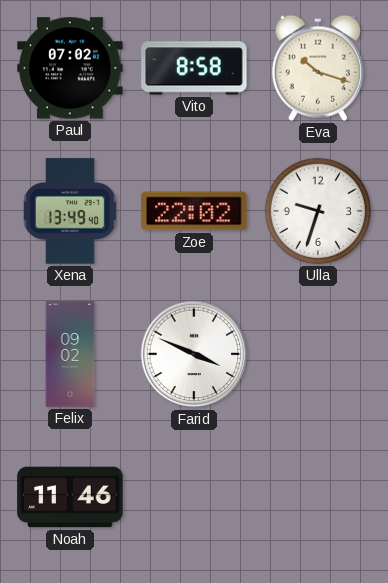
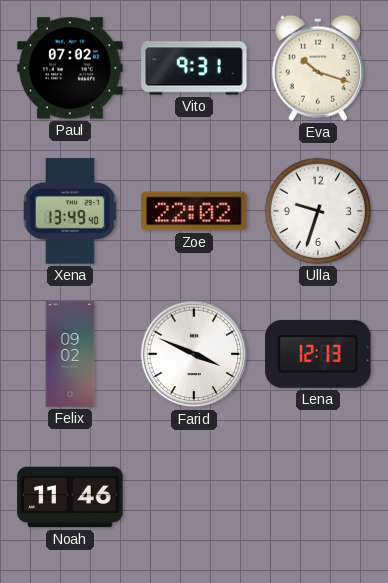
Vito: 8:58 -> 9:31
Lena: none -> 12:13
